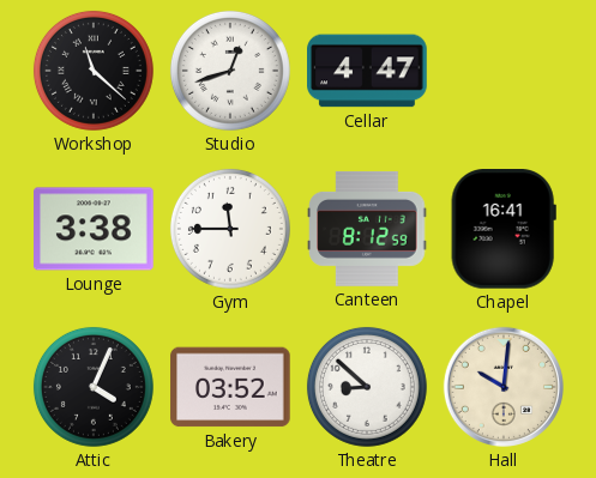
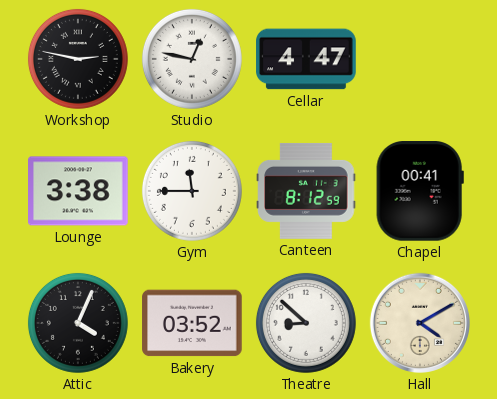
Workshop: 11:22 -> 2:47
Studio: 12:42 -> 12:47
Chapel: 16:41 -> 00:41
Hall: 10:01 -> 4:10
